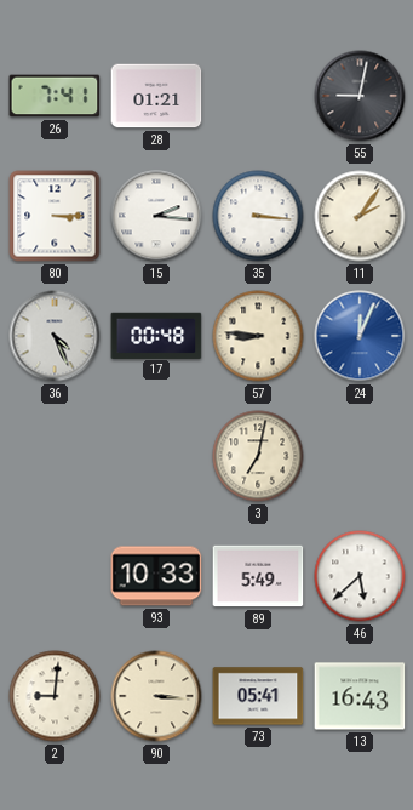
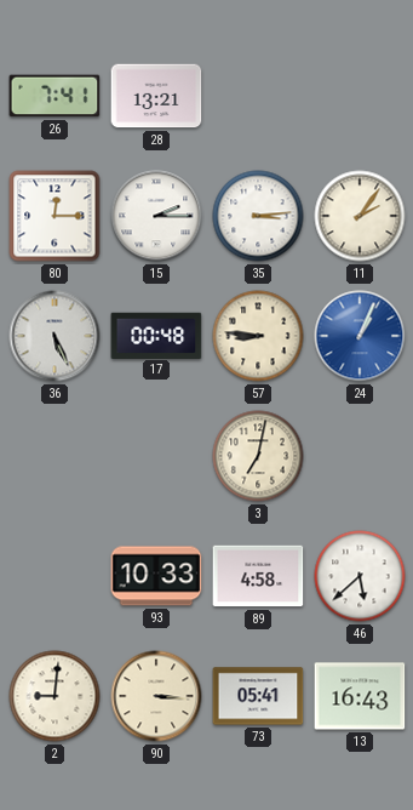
28: 01:21 -> 13:21
55: 9:02 -> none
80: 3:15 -> 12:15
15: 2:16 -> 2:15
35: 3:16 -> 3:14
36: 4:26 -> 5:26
24: 12:04 -> 1:04
89: 5:49 -> 4:58
